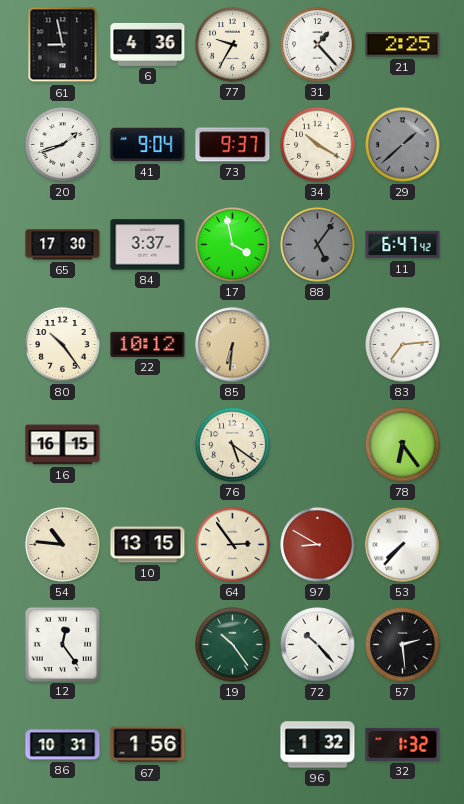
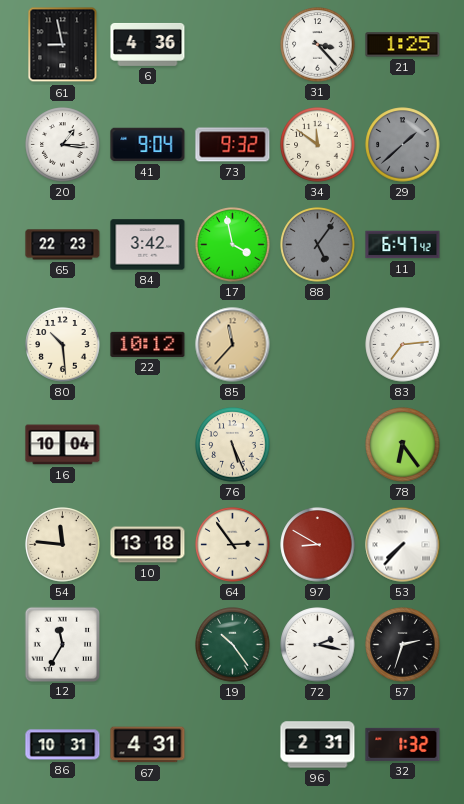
77: 9:35 -> none
31: 1:23 -> 3:23
21: 2:25 -> 1:25
20: 1:42 -> 1:16
73: 9:37 -> 9:32
34: 10:20 -> 11:51
65: 17:30 -> 22:23
84: 3:37 -> 3:42
80: 10:24 -> 10:29
85: 6:31 -> 11:37
16: 16:15 -> 10:04
76: 5:21 -> 5:26
54: 10:46 -> 11:46
10: 13:15 -> 13:18
12: 12:24 -> 11:35
72: 10:23 -> 2:17
57: 2:29 -> 2:33
67: 1:56 -> 4:31
96: 1:32 -> 2:31
